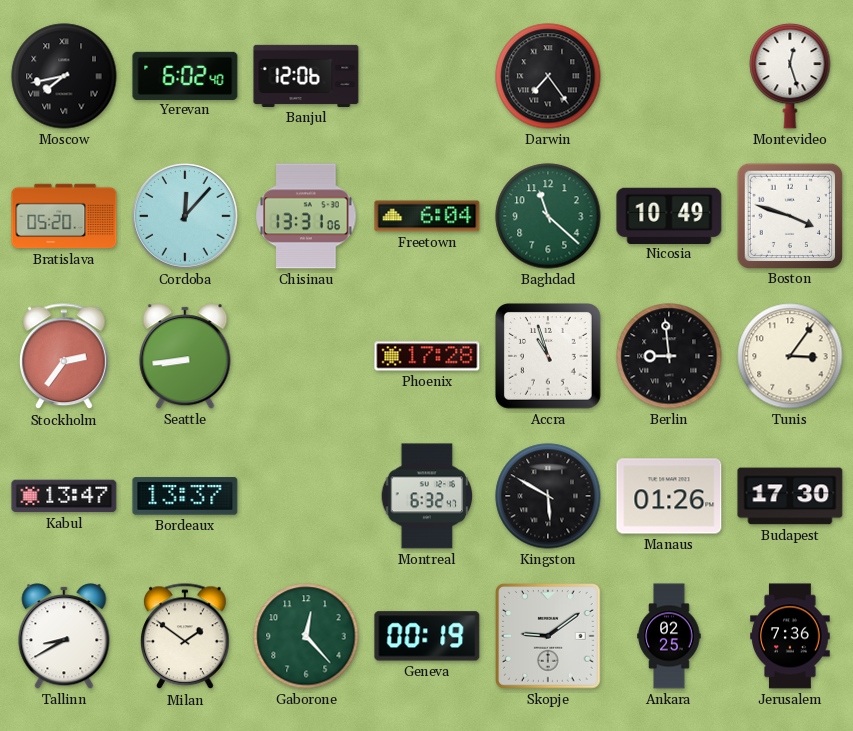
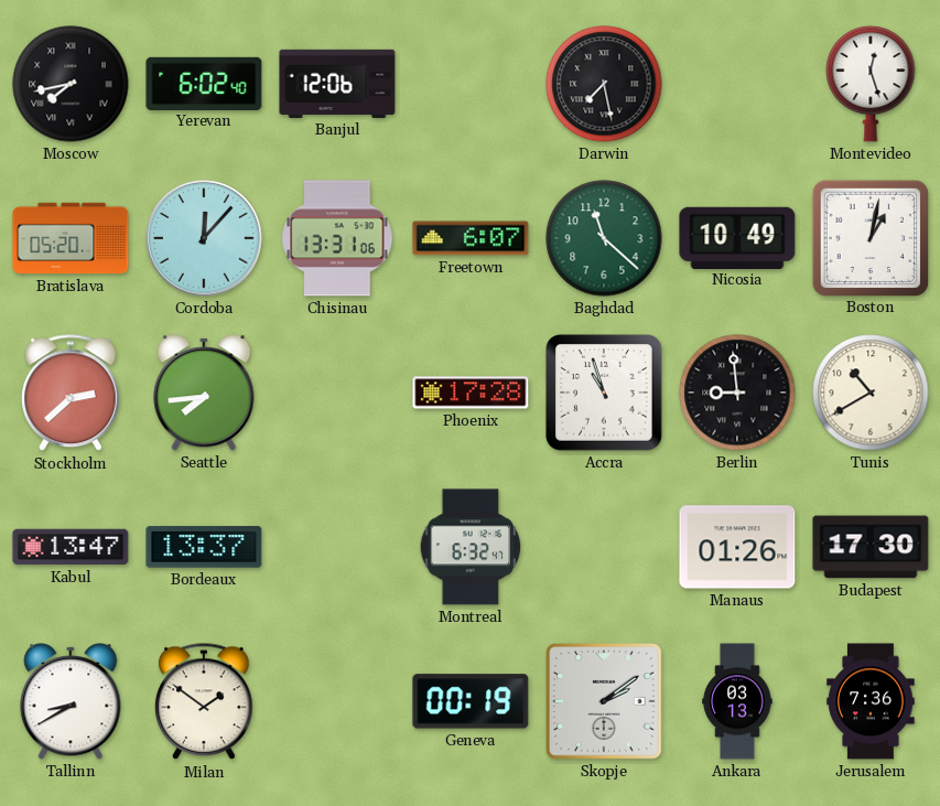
Darwin: 7:24 -> 7:28
Freetown: 6:04 -> 6:07
Boston: 3:48 -> 1:02
Stockholm: 2:36 -> 2:38
Seattle: 8:44 -> 7:44
Tunis: 3:06 -> 10:40
Kingston: 5:50 -> none
Gaborone: 12:23 -> none
Skopje: 9:09 -> 2:09
Ankara: 02:25 -> 03:13
